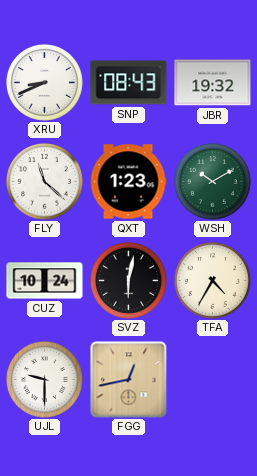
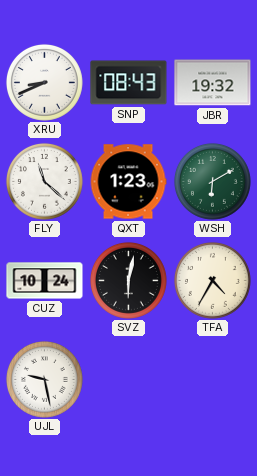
WSH: 10:10 -> 6:10
UJL: 9:30 -> 9:28
FGG: 12:43 -> none
